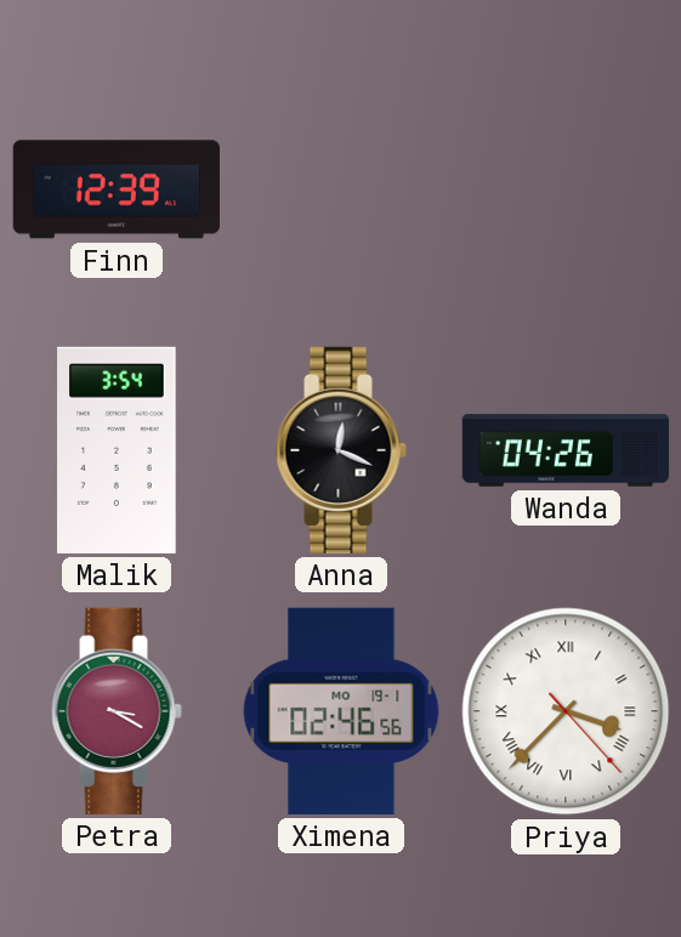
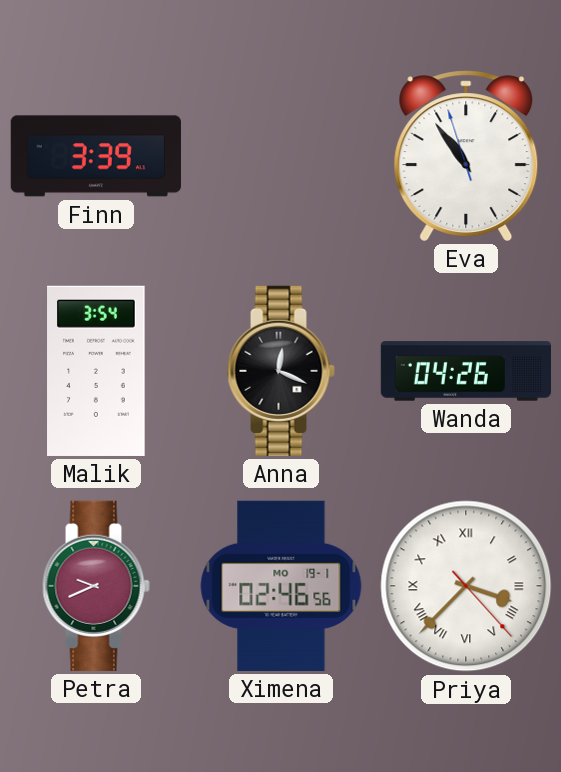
Finn: 12:39 -> 3:39
Eva: none -> 10:53
Petra: 3:20 -> 9:41
